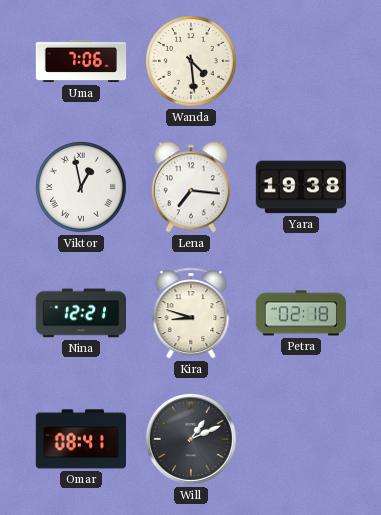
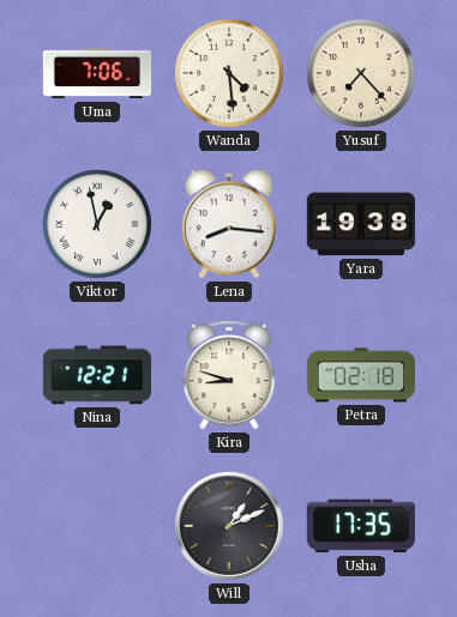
Yusuf: none -> 7:23
Lena: 7:16 -> 8:16
Omar: 08:41 -> none
Usha: none -> 17:35
